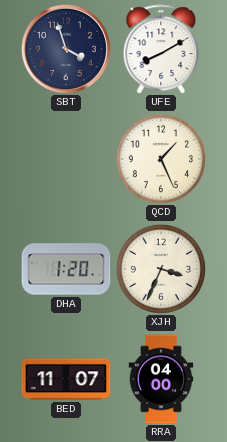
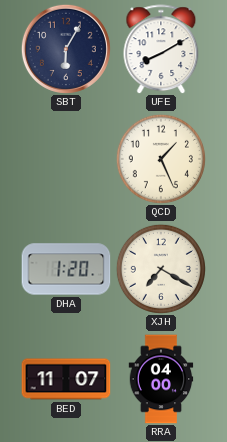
SBT: 3:57 -> 6:05
XJH: 3:34 -> 7:20
